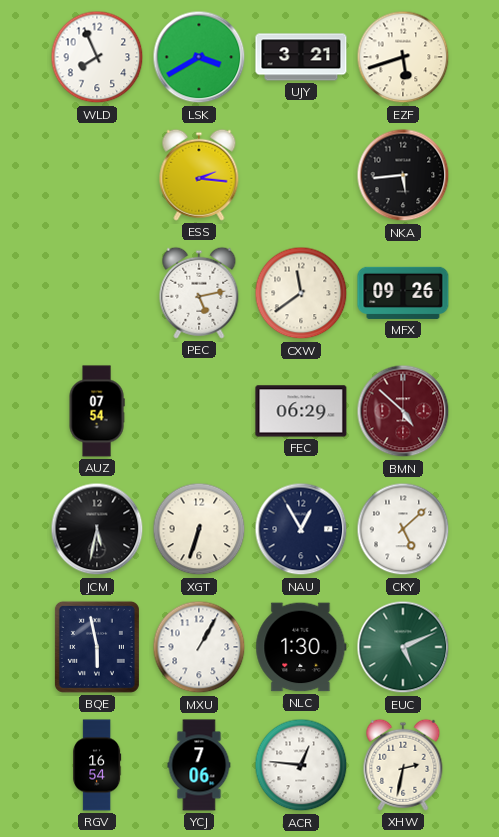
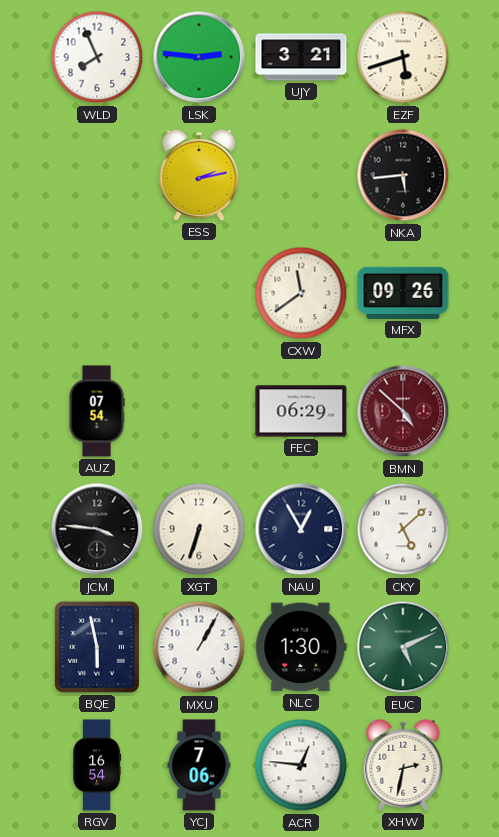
LSK: 3:40 -> 2:46
ESS: 2:16 -> 2:13
PEC: 5:13 -> none
JCM: 5:32 -> 3:46
